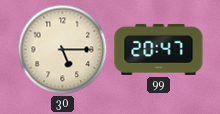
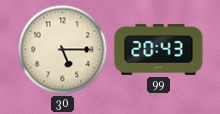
99: 20:47 -> 20:43
